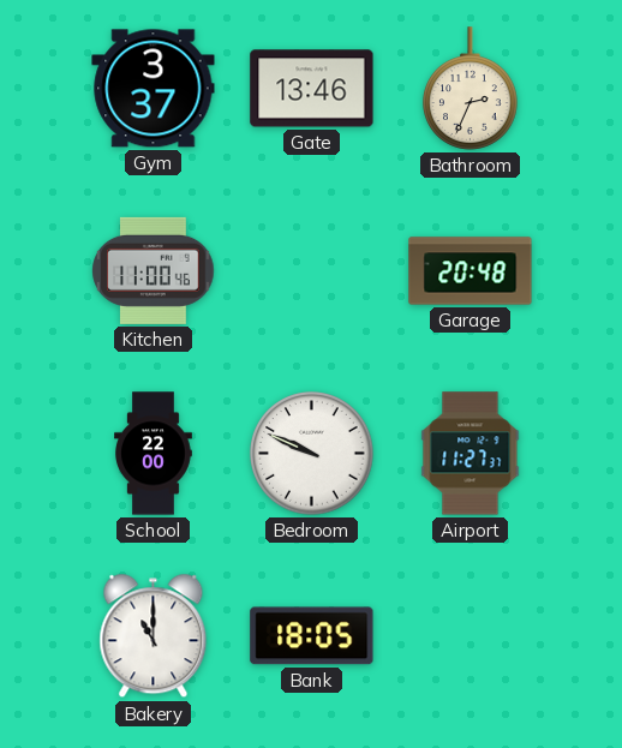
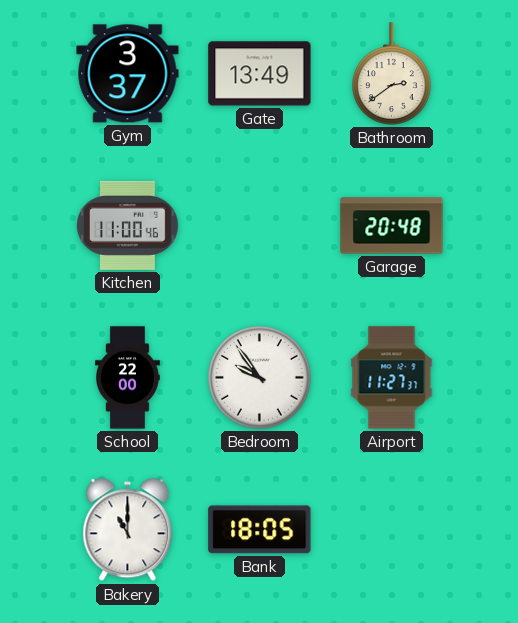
Gate: 13:46 -> 13:49
Bathroom: 2:34 -> 2:39
Bedroom: 9:49 -> 9:54
